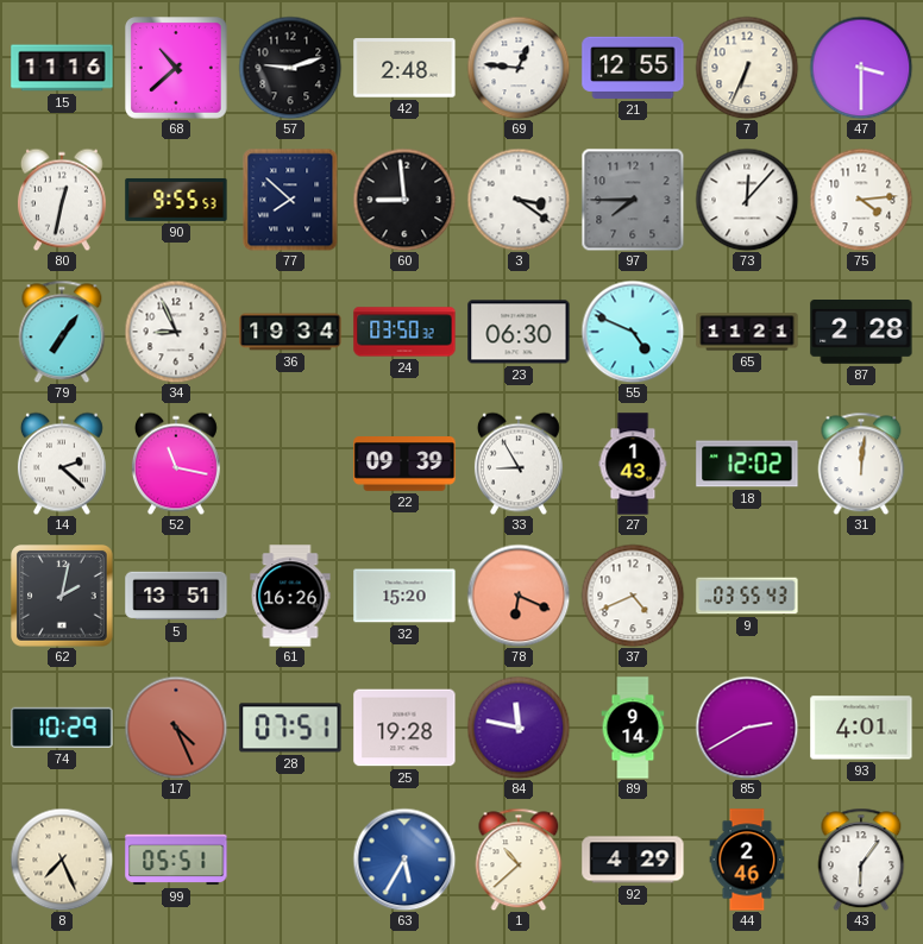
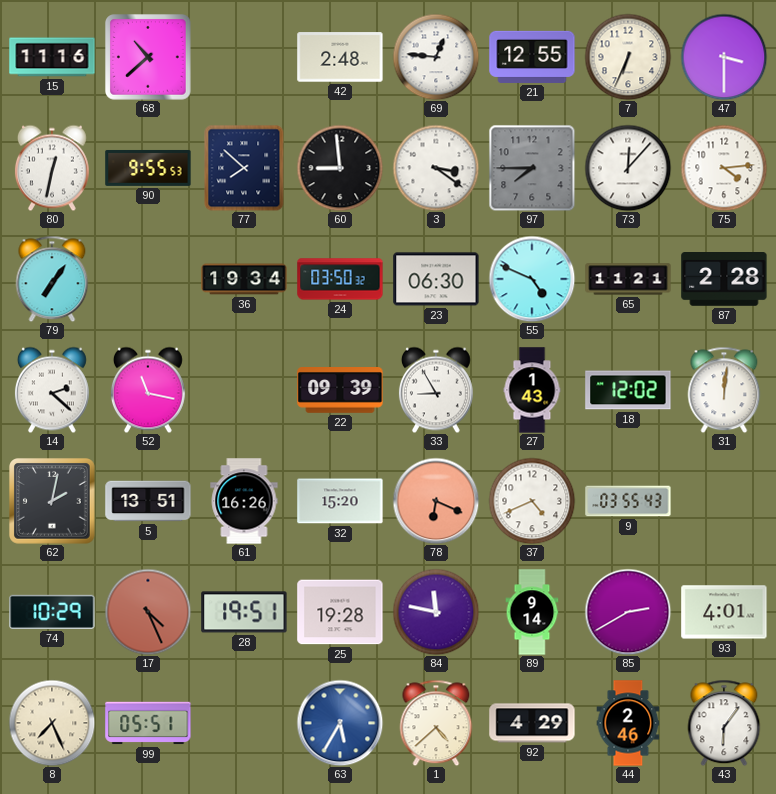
57: 9:12 -> none
34: 8:56 -> none
28: 07:51 -> 19:51
1: 10:38 -> 4:38
